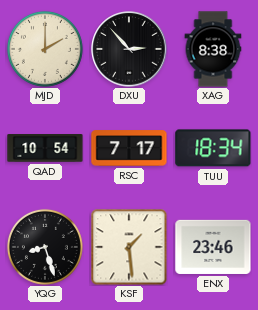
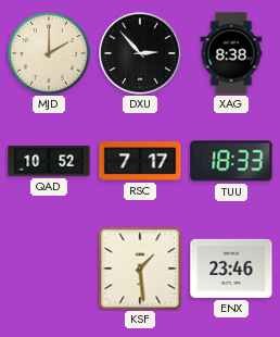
QAD: 10:54 -> 10:52
TUU: 18:34 -> 18:33
YQG: 8:27 -> none
